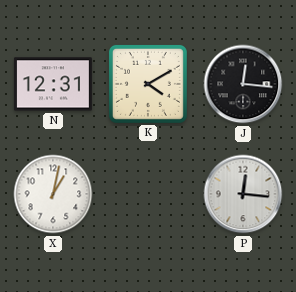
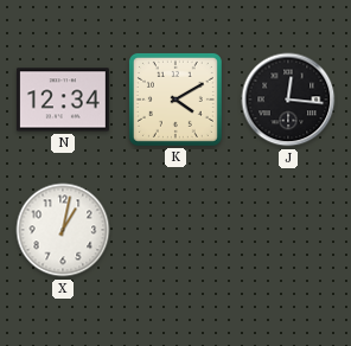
N: 12:31 -> 12:34
P: 12:16 -> none
